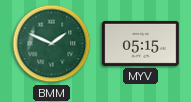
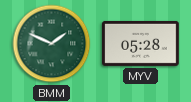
MYV: 05:15 -> 05:28
